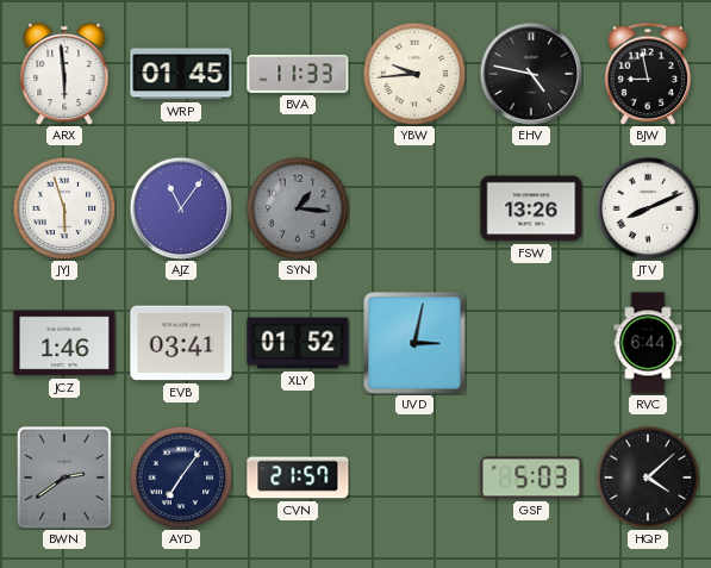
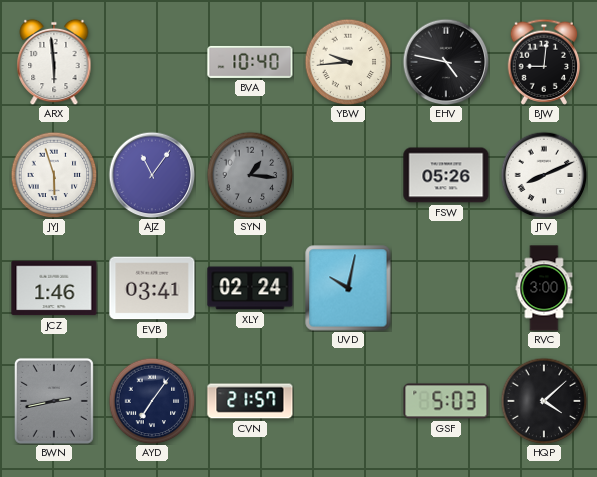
WRP: 01:45 -> none
BVA: 11:33 -> 10:40
BJW: 8:58 -> 9:01
FSW: 13:26 -> 05:26
XLY: 01:52 -> 02:24
UVD: 3:02 -> 10:02
RVC: 6:44 -> 3:00
BWN: 2:39 -> 2:43
